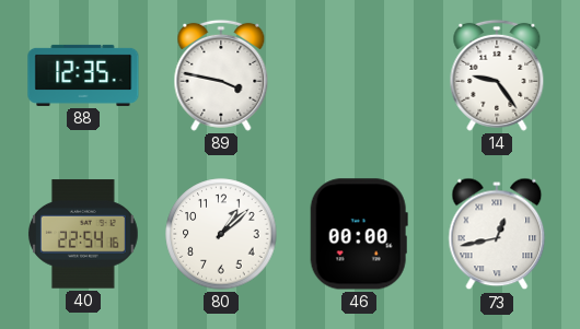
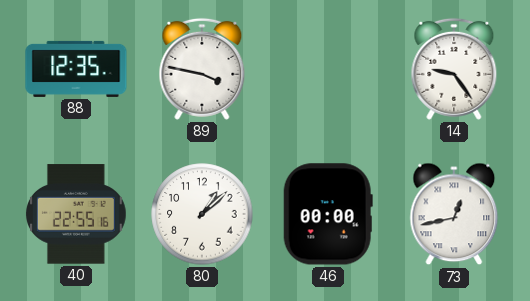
40: 22:54 -> 22:55
